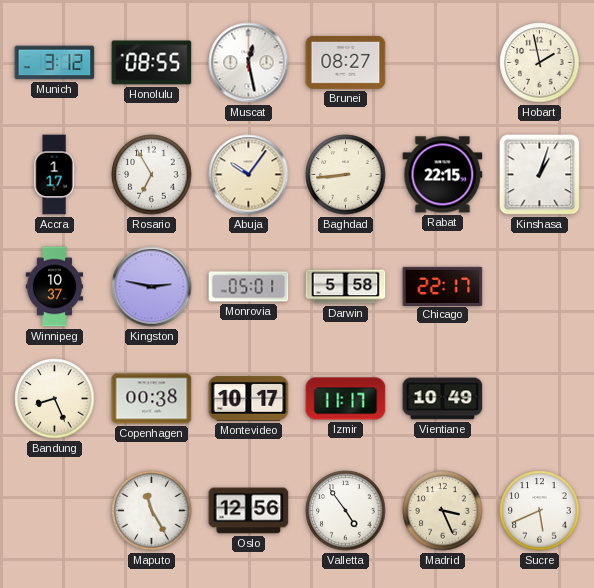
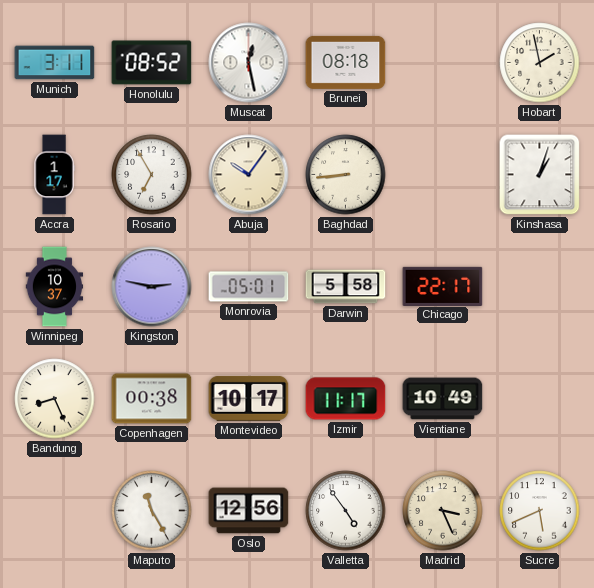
Munich: 3:12 -> 3:11
Honolulu: 08:55 -> 08:52
Brunei: 08:27 -> 08:18
Rabat: 22:15 -> none
